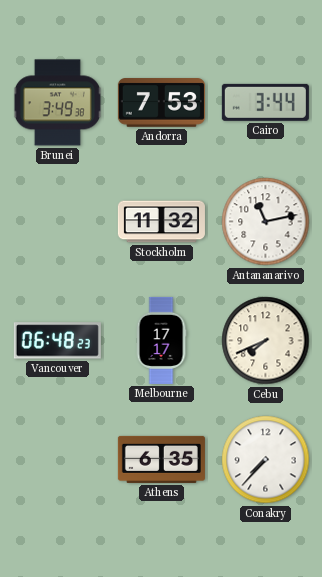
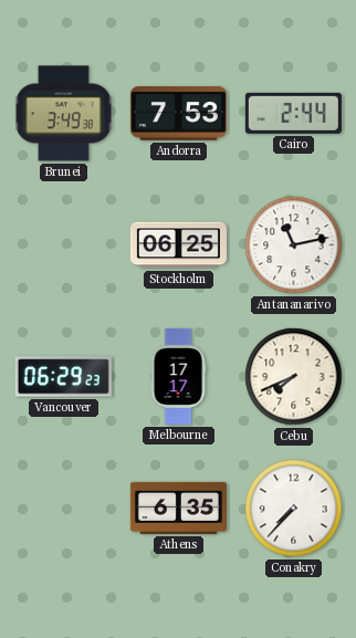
Cairo: 3:44 -> 2:44
Stockholm: 11:32 -> 06:25
Vancouver: 06:48 -> 06:29
